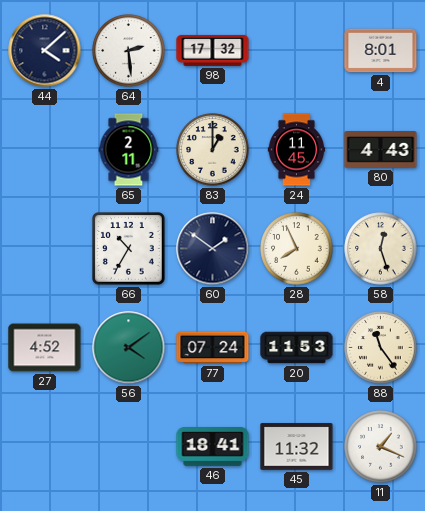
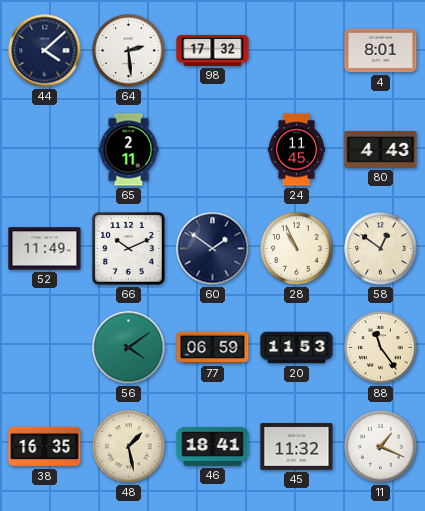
83: 1:00 -> none
52: none -> 11:49
66: 10:35 -> 10:11
28: 7:56 -> 10:56
58: 12:27 -> 12:51
27: 4:52 -> none
77: 07:24 -> 06:59
38: none -> 16:35
48: none -> 1:28
